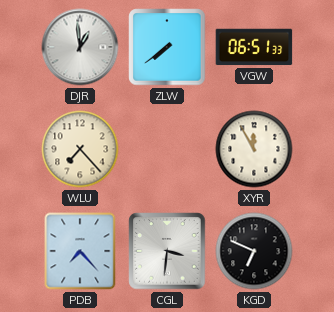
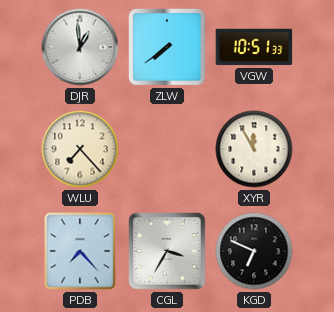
VGW: 06:51 -> 10:51
CGL: 3:31 -> 3:35
